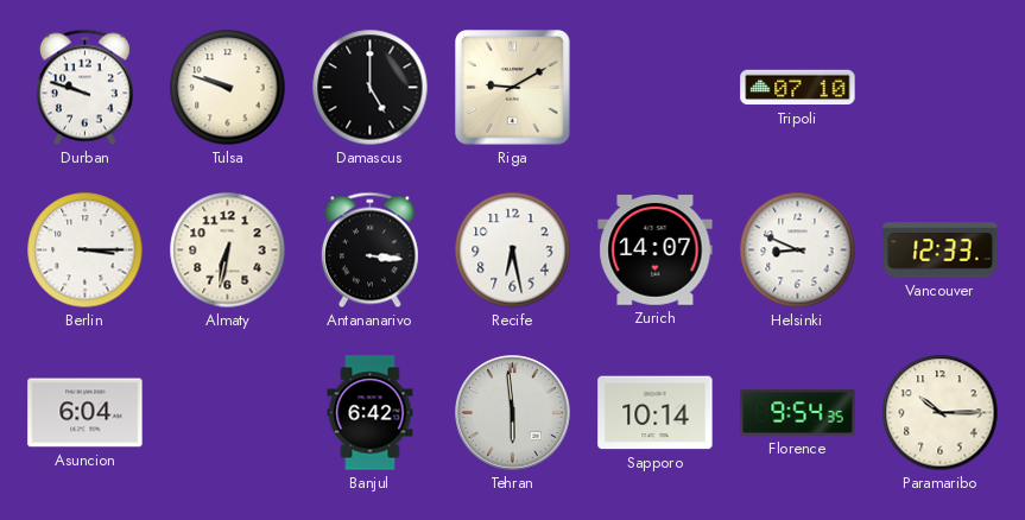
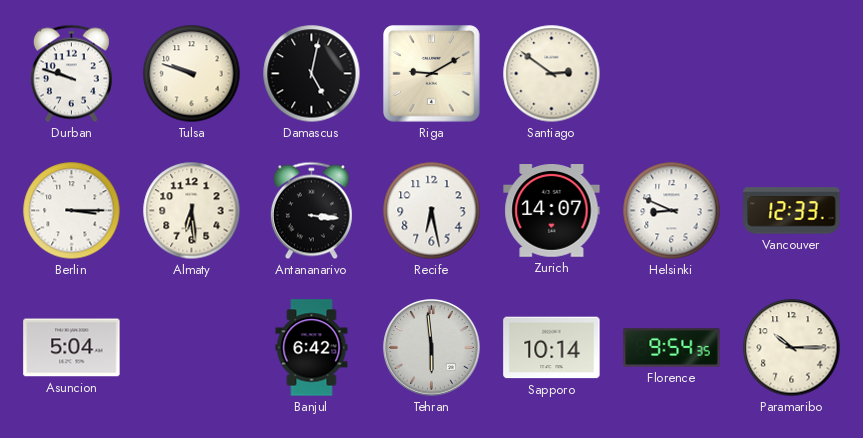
Damascus: 5:00 -> 5:02
Santiago: none -> 2:51
Tripoli: 07:10 -> none
Almaty: 6:32 -> 6:29
Asuncion: 6:04 -> 5:04
